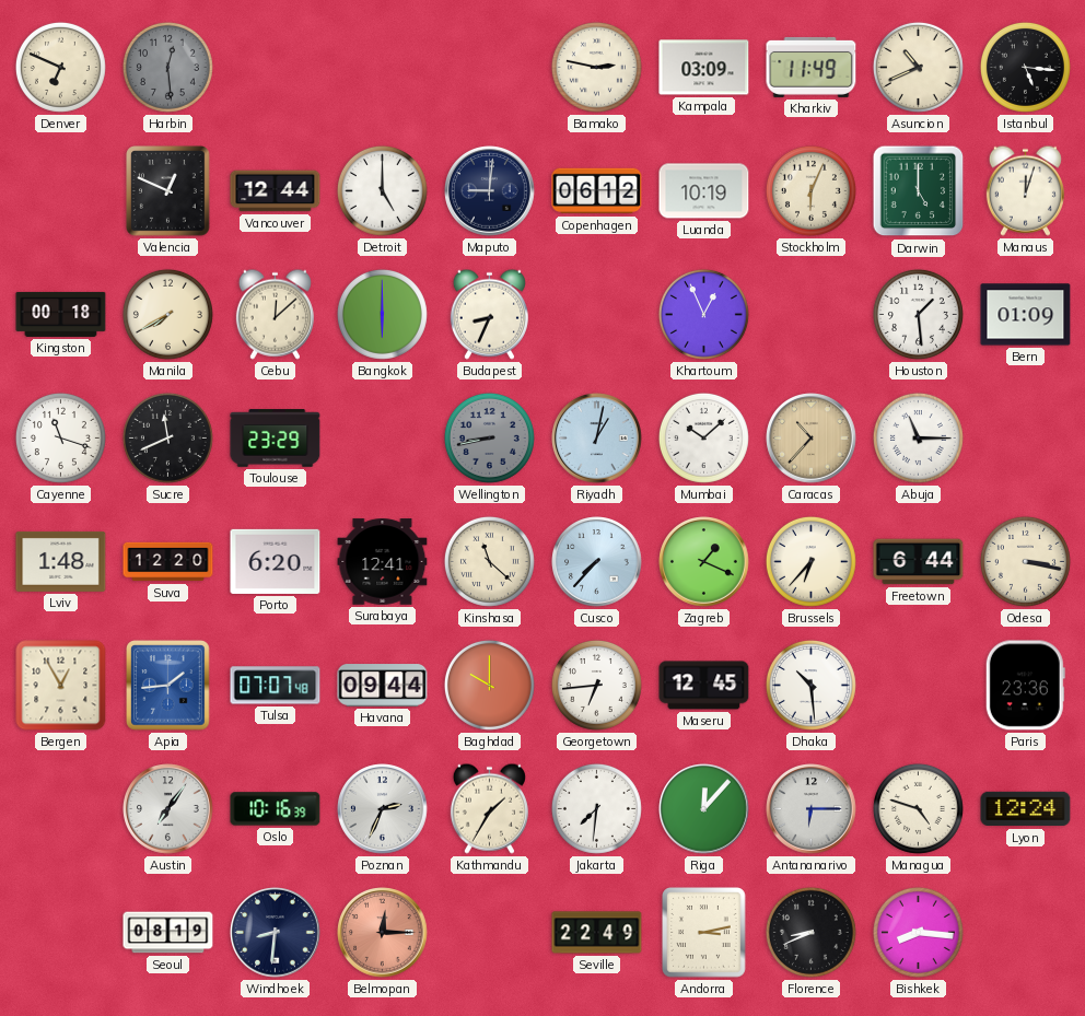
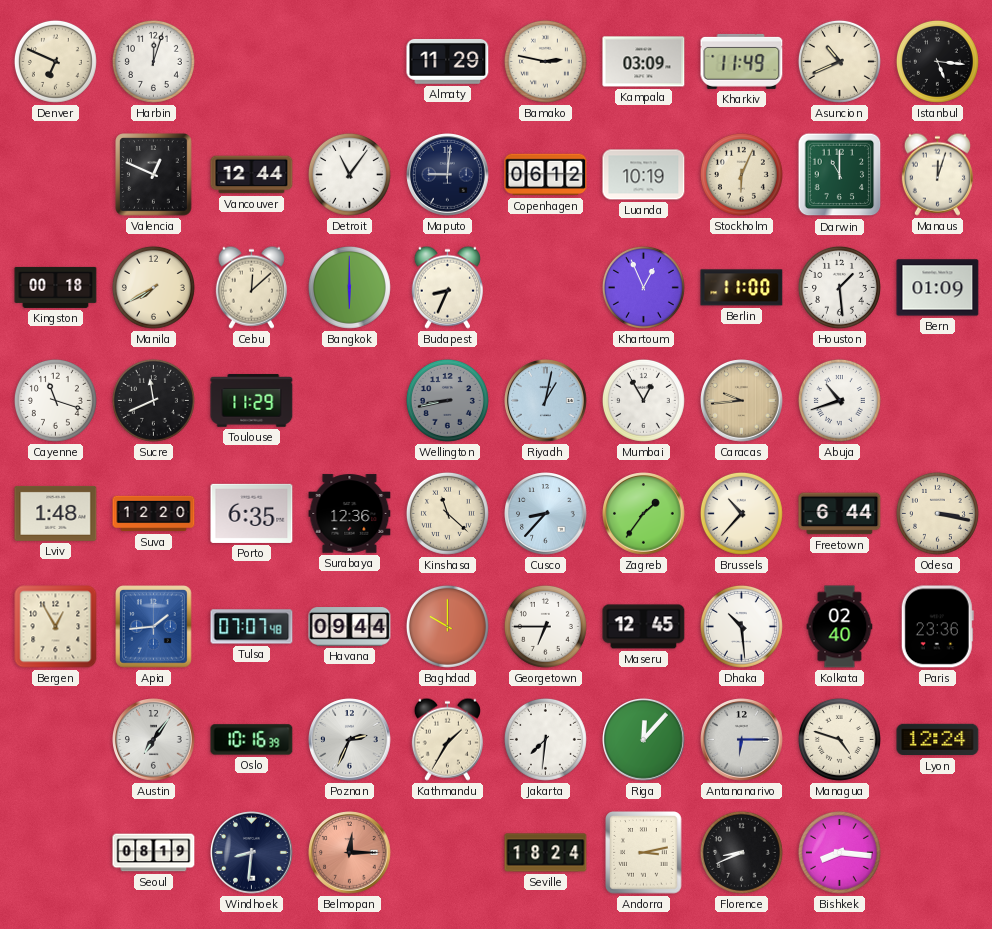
Harbin: 12:29 -> 12:03
Harbin dial: grey -> white
Almaty: none -> 11:29
Detroit: 5:00 -> 11:06
Darwin: 5:00 -> 11:00
Berlin: none -> 11:00
Toulouse: 23:29 -> 11:29
Mumbai: 10:08 -> 12:55
Caracas: 10:37 -> 9:44
Abuja: 11:15 -> 10:42
Porto: 6:20 -> 6:35
Surabaya: 12:41 -> 12:36
Cusco: 7:37 -> 8:37
Zagreb: 1:19 -> 1:36
Brussels: 6:37 -> 10:37
Georgetown: 6:44 -> 6:45
Kolkata: none -> 02:40
Seville: 22:49 -> 18:24
